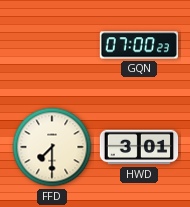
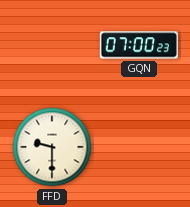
FFD: 7:30 -> 9:30
HWD: 3:01 -> none
